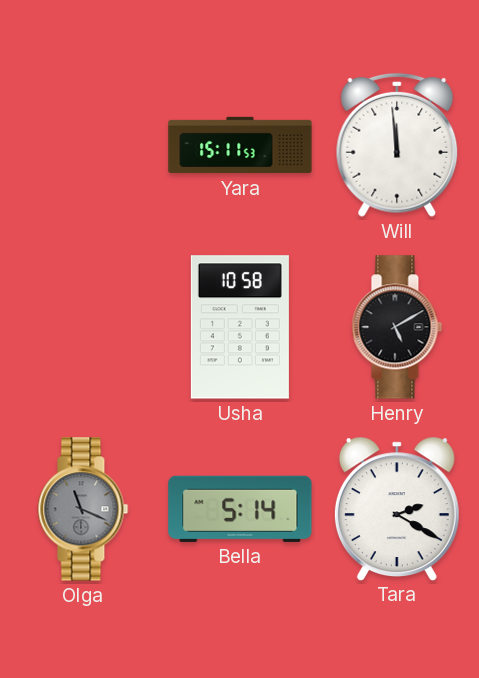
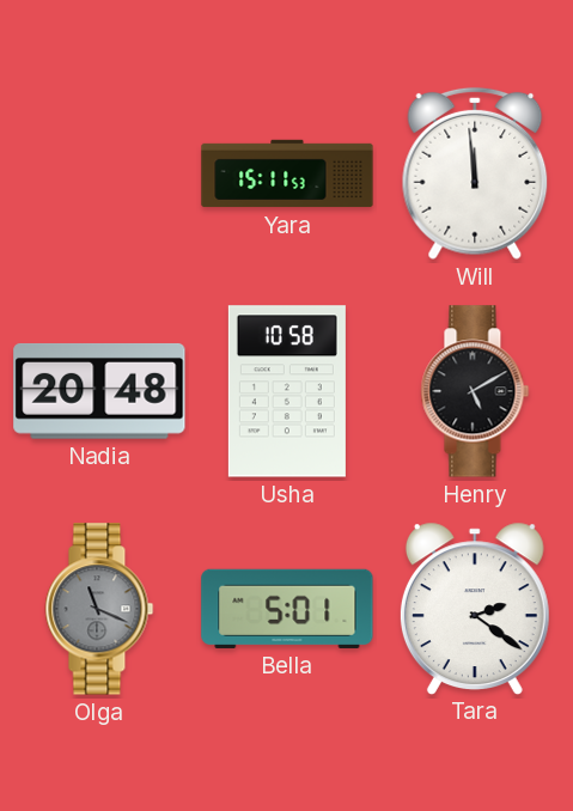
Nadia: none -> 20:48
Bella: 5:14 -> 5:01
Tara: 2:20 -> 2:21
